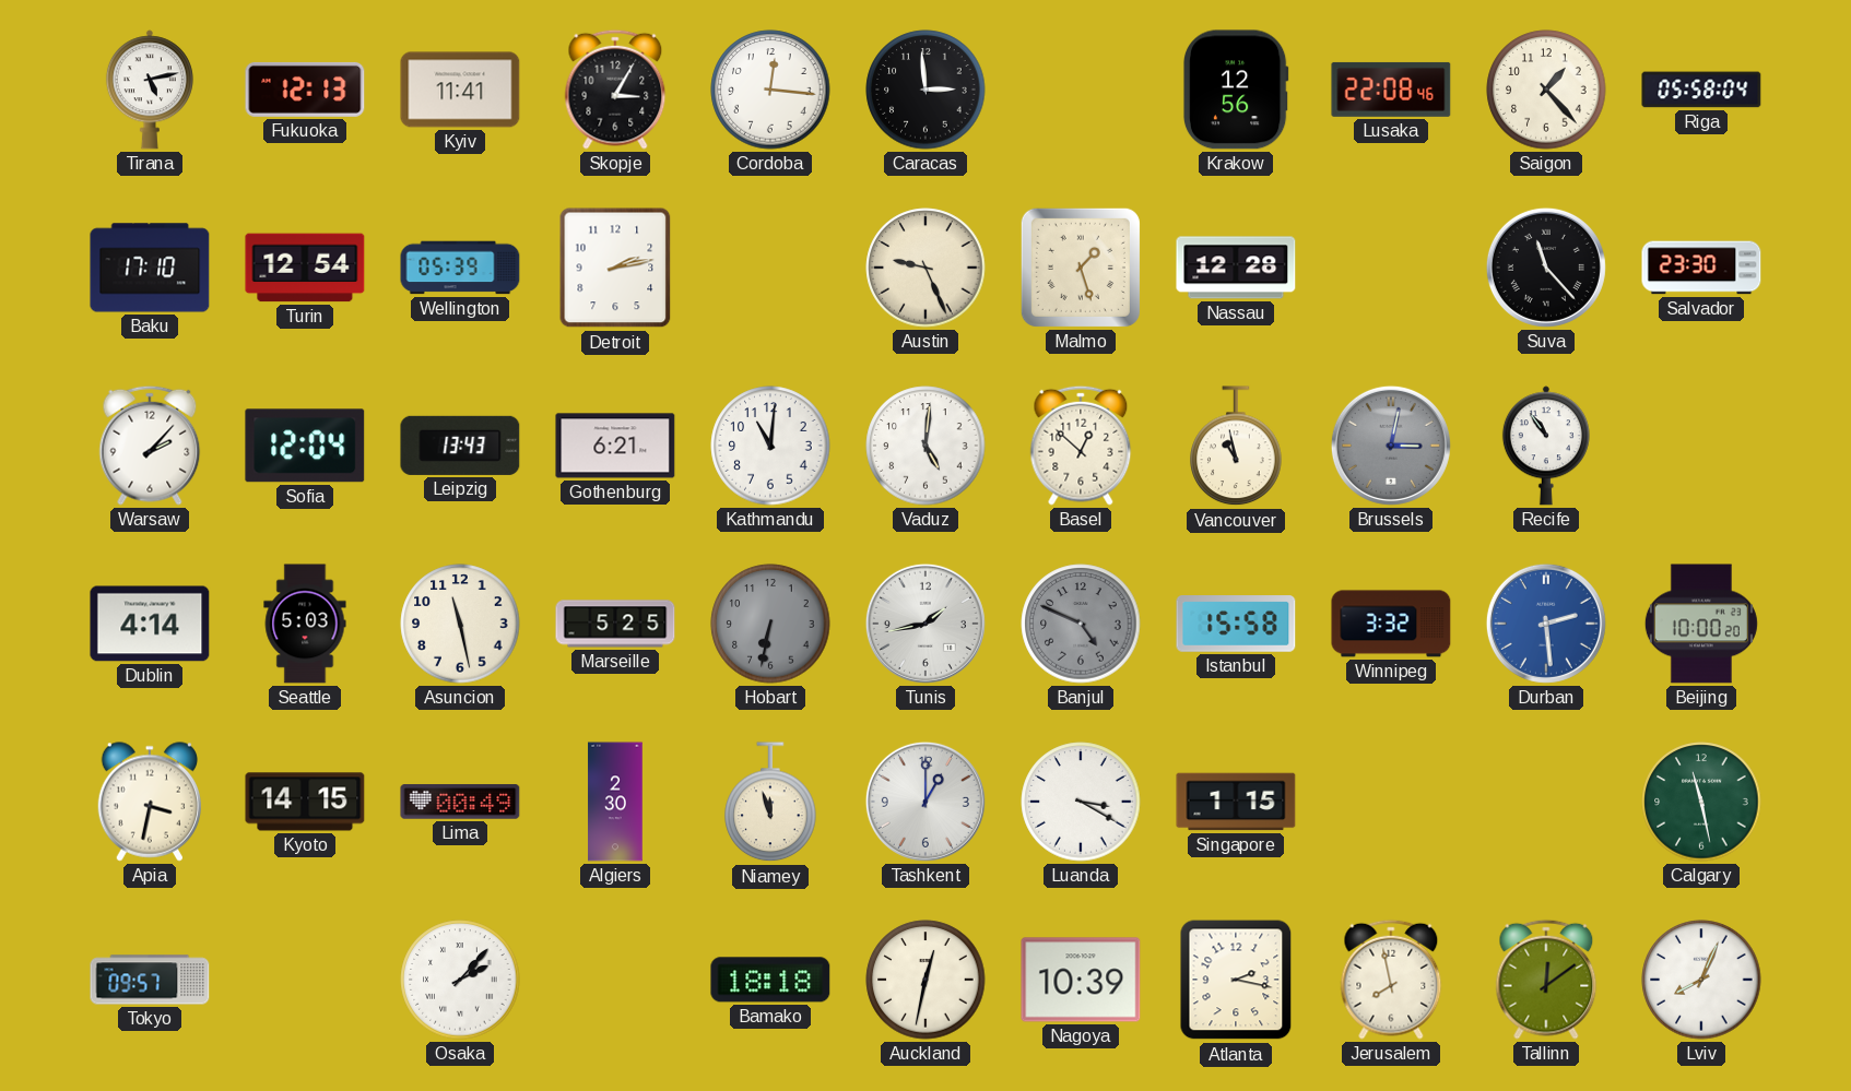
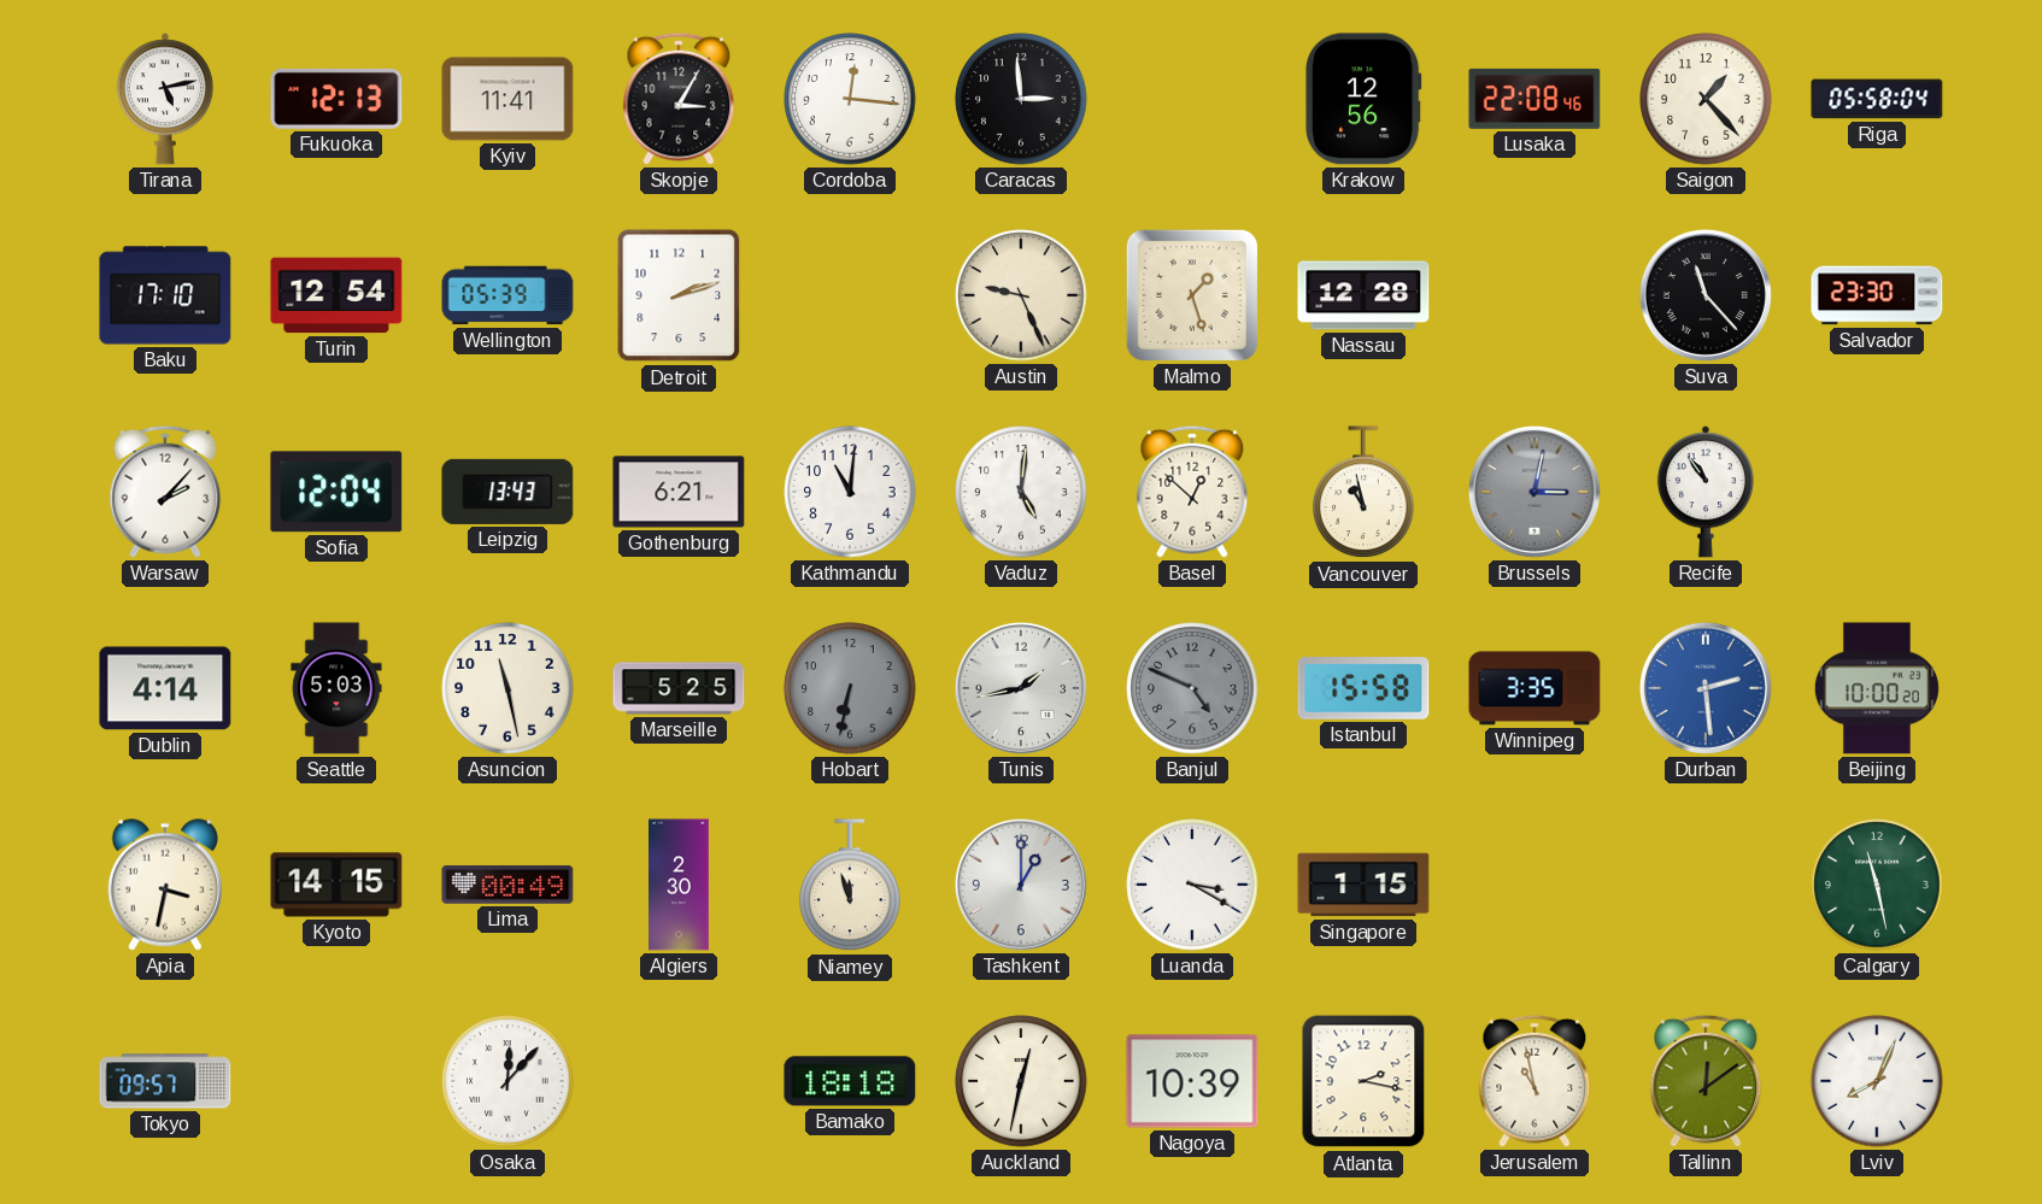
Detroit: 2:13 -> 2:12
Winnipeg: 3:32 -> 3:35
Osaka: 2:07 -> 12:07
Jerusalem: 7:58 -> 10:58
